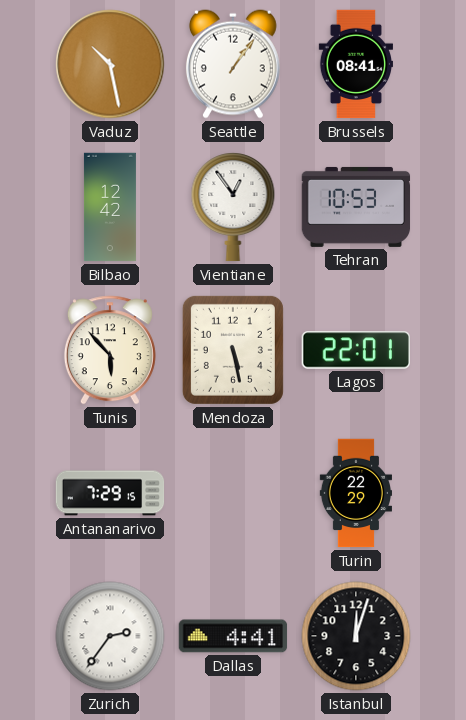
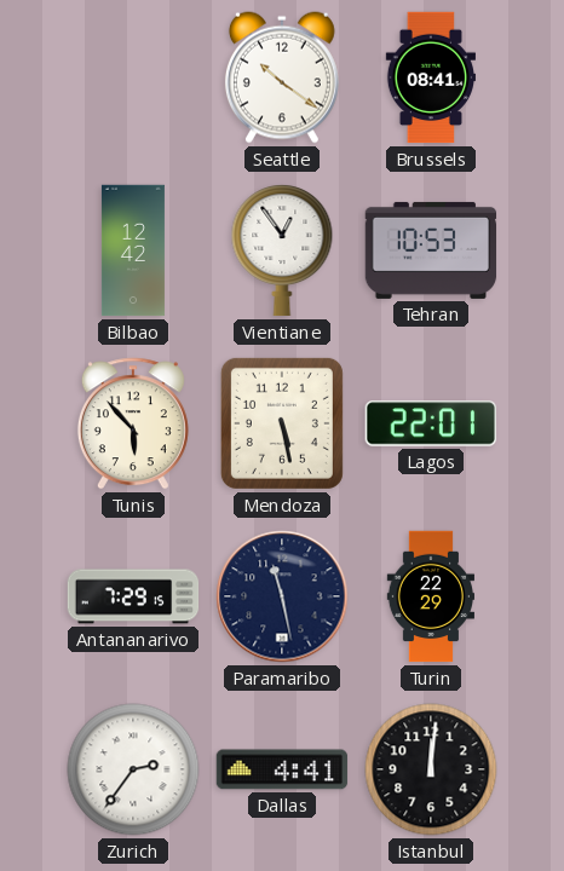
Vaduz: 10:28 -> none
Seattle: 1:06 -> 10:21
Paramaribo: none -> 11:28
Istanbul: 12:03 -> 12:01
